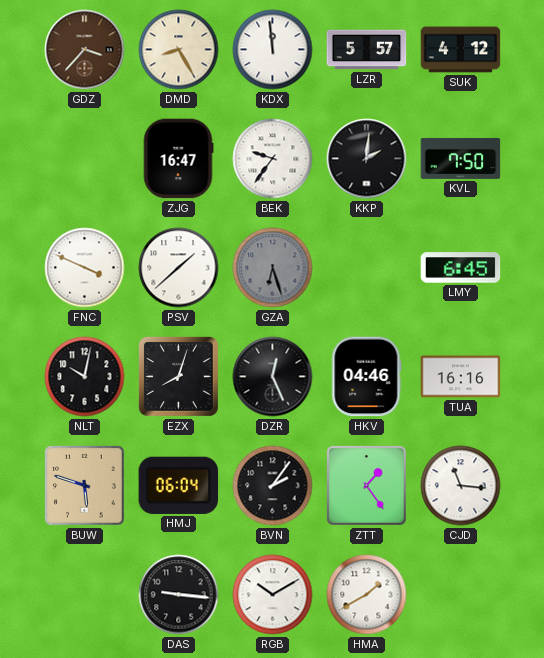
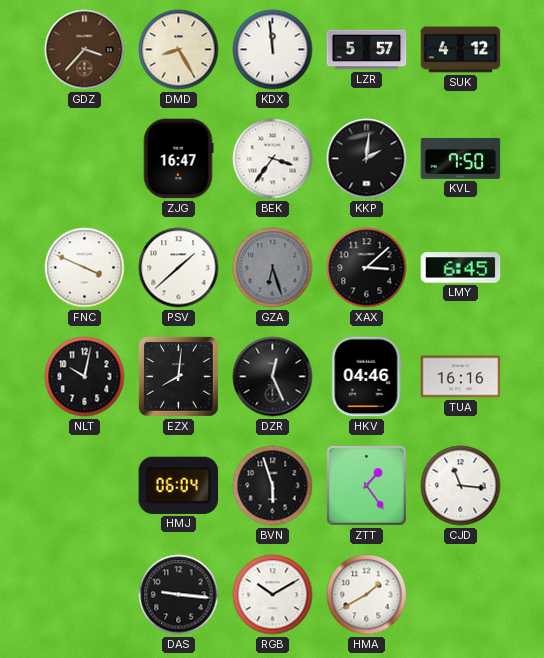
BEK: 9:36 -> 3:36
XAX: none -> 3:08
EZX: 8:03 -> 8:01
BUW: 5:48 -> none
BVN: 2:06 -> 5:57
